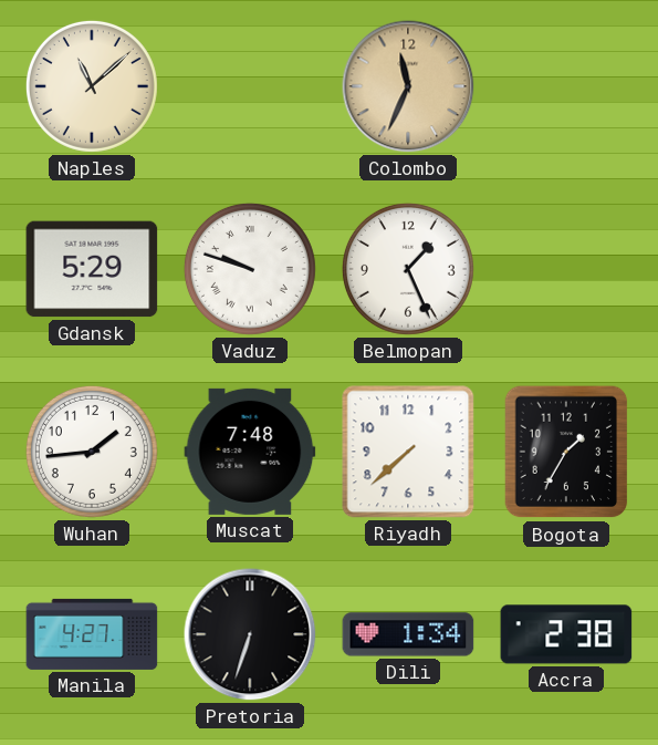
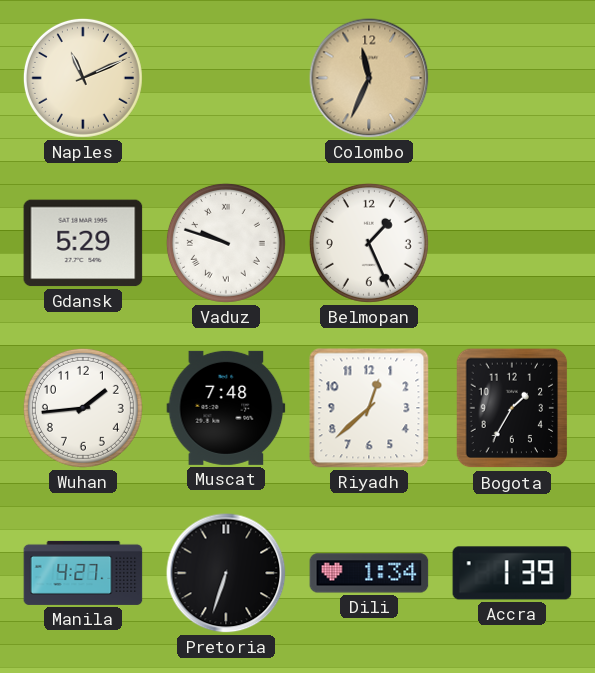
Naples: 11:08 -> 11:11
Riyadh: 7:38 -> 12:38
Accra: 2:38 -> 1:39
